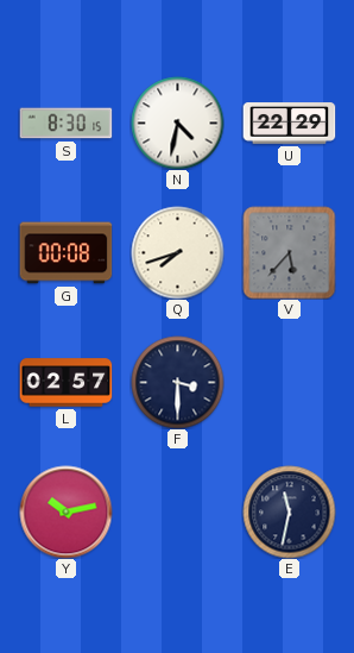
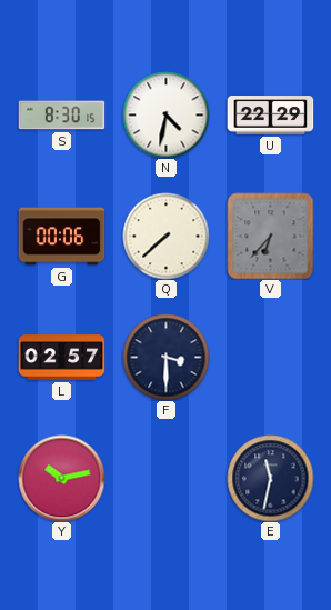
G: 00:08 -> 00:06
Q: 7:42 -> 7:38
V: 5:37 -> 6:37
